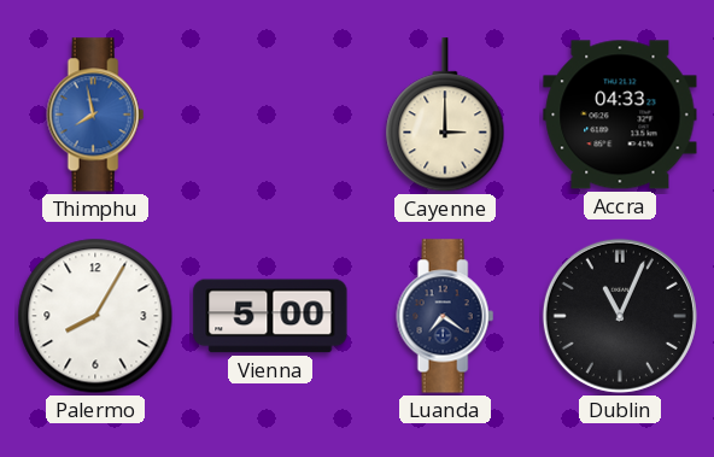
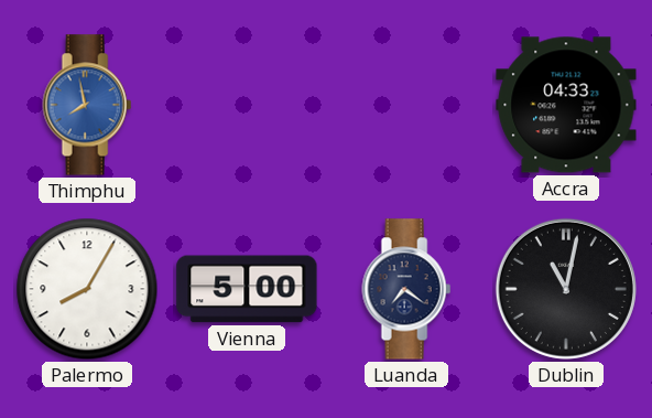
Cayenne: 3:00 -> none
Dublin: 11:04 -> 11:02
